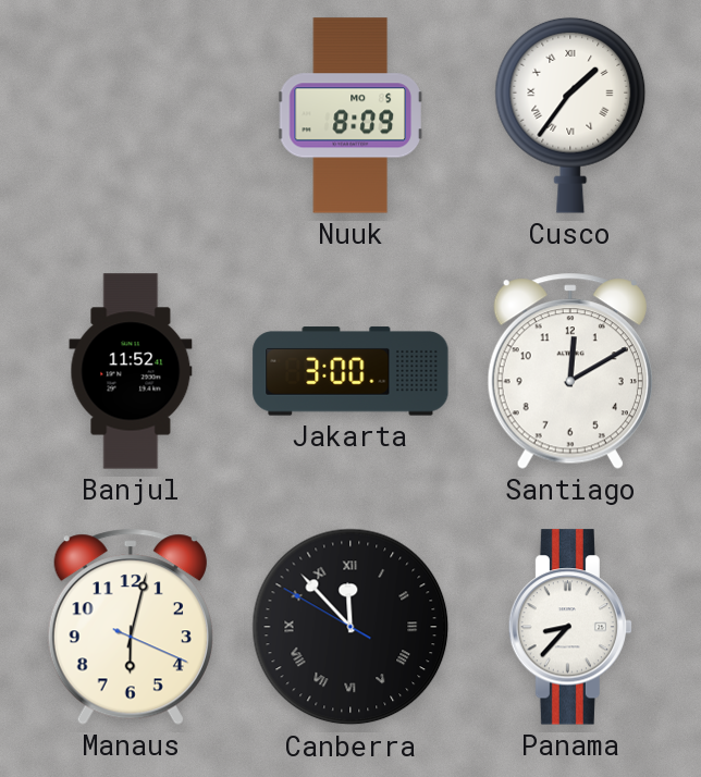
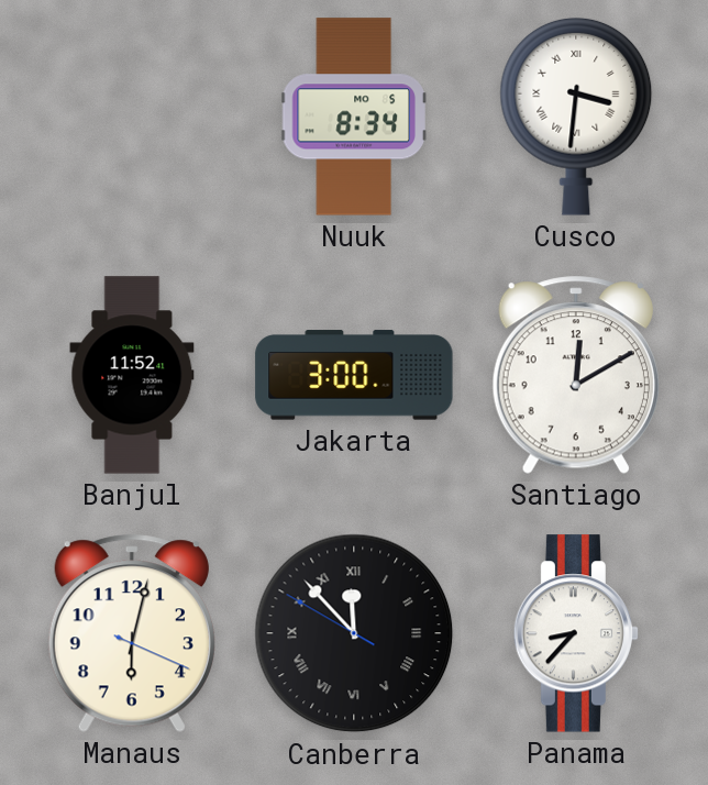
Nuuk: 8:09 -> 8:34
Cusco: 1:36 -> 3:31
